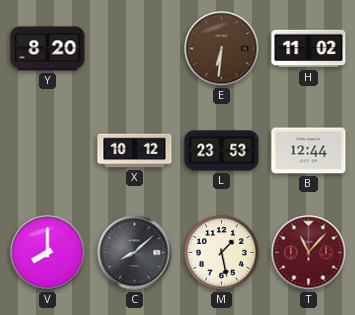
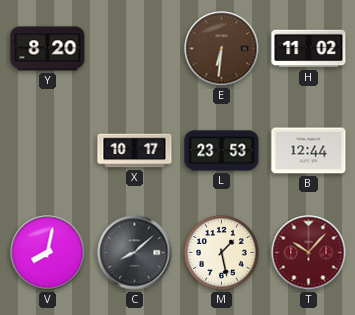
X: 10:12 -> 10:17
V: 8:00 -> 8:02
T: 11:07 -> 10:07
